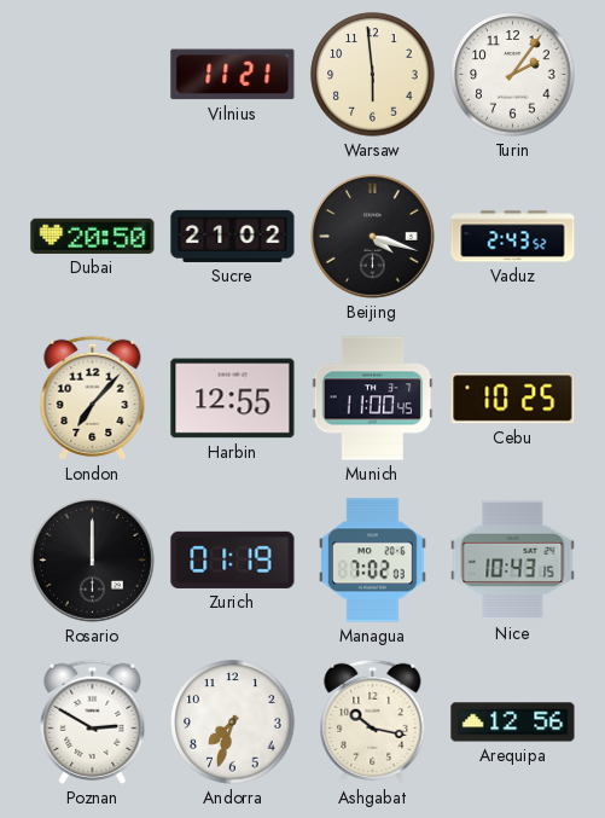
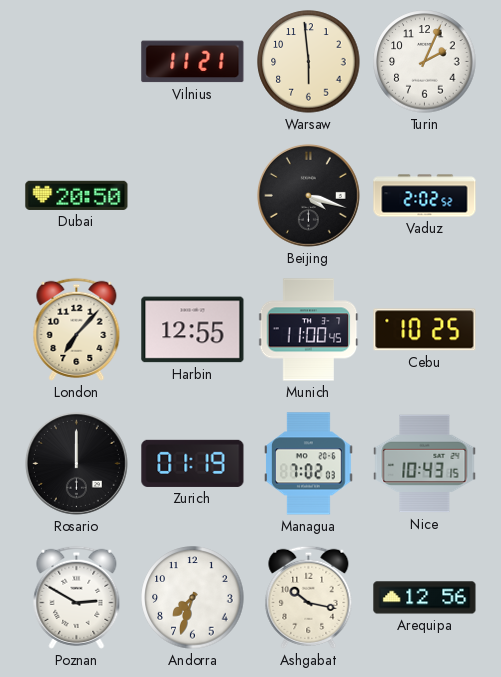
Turin: 2:06 -> 2:04
Sucre: 21:02 -> none
Vaduz: 2:43 -> 2:02
